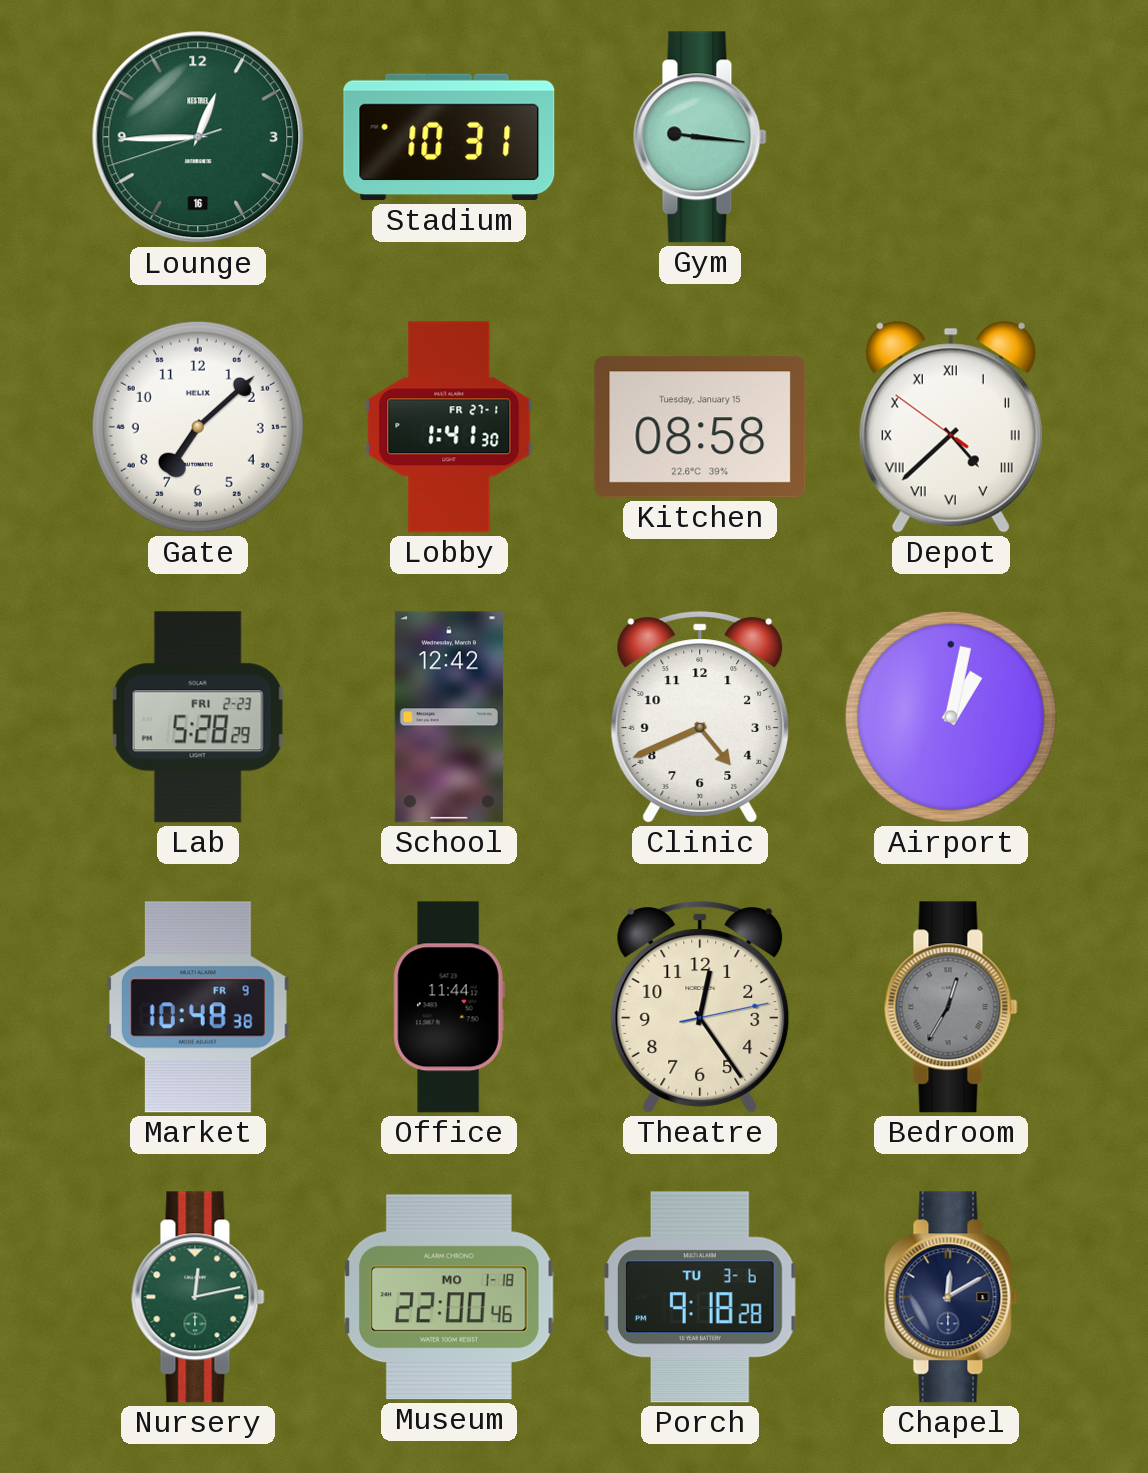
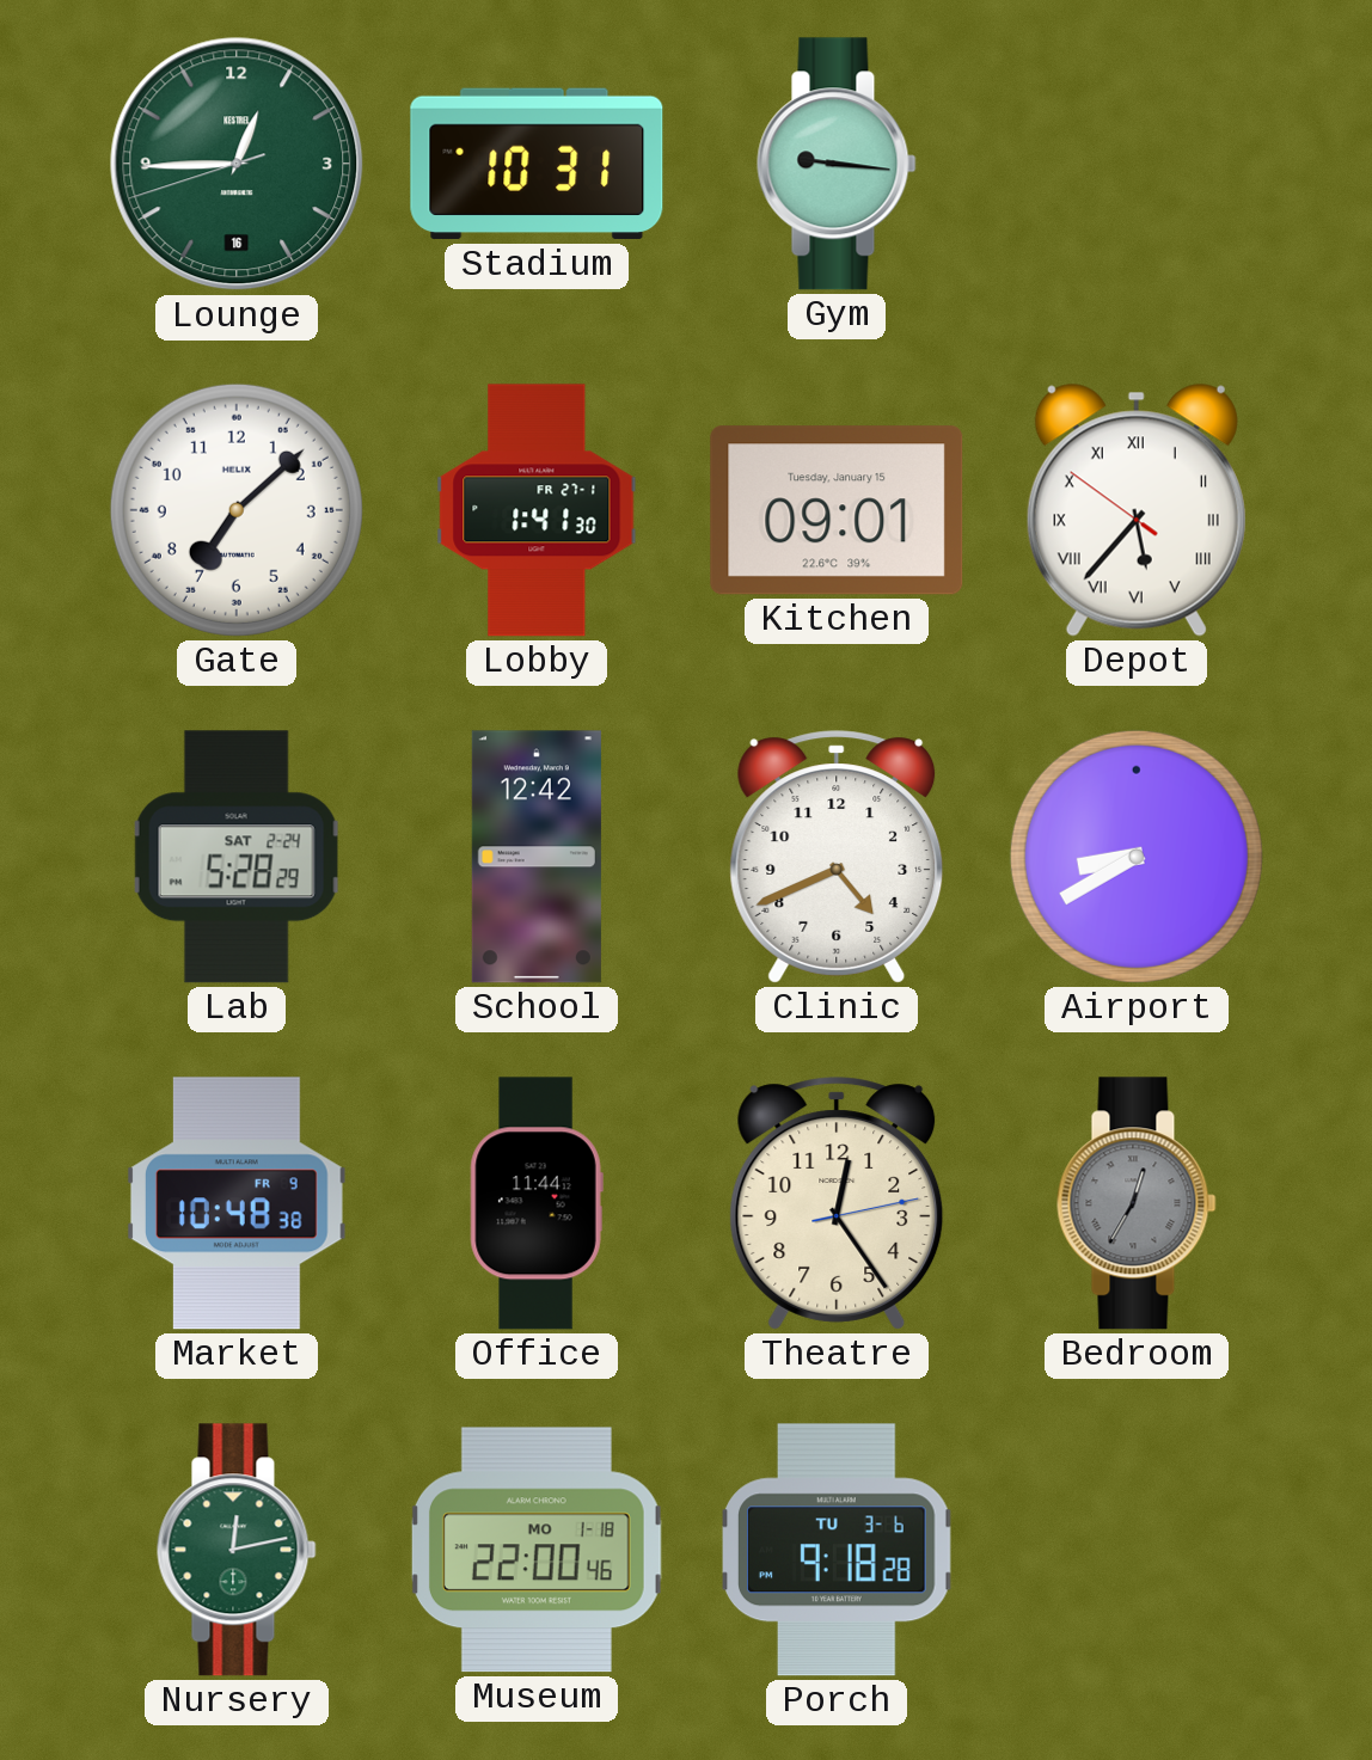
Kitchen: 08:58 -> 09:01
Depot: 4:37 -> 5:36
Lab date: FRI 2-23 -> SAT 2-24
Airport: 1:02 -> 8:40
Chapel: 12:10 -> none
